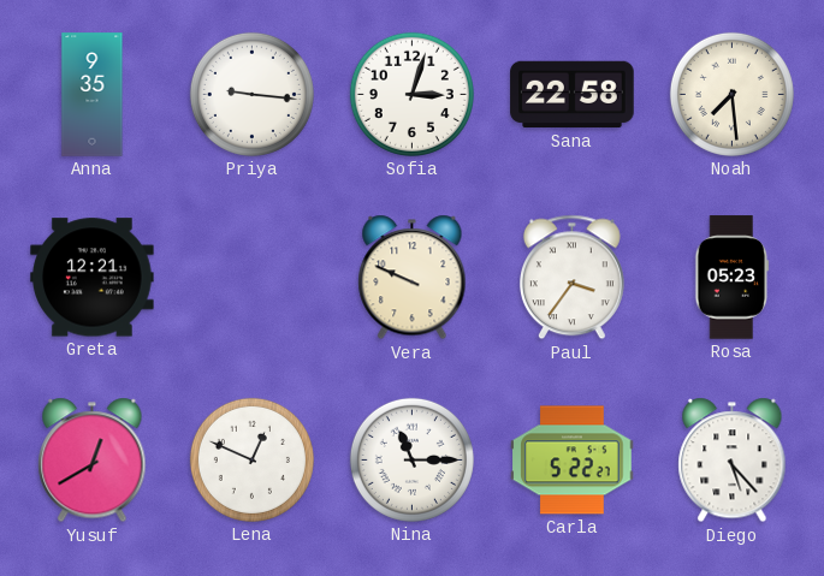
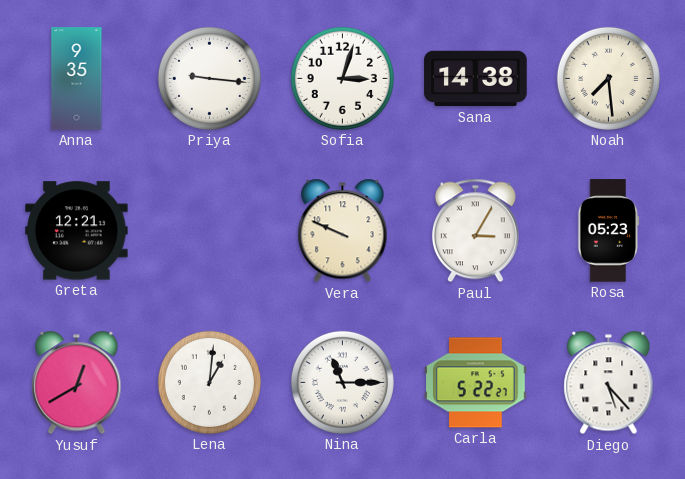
Sana: 22:58 -> 14:38
Paul: 3:36 -> 3:05
Lena: 12:49 -> 1:01
